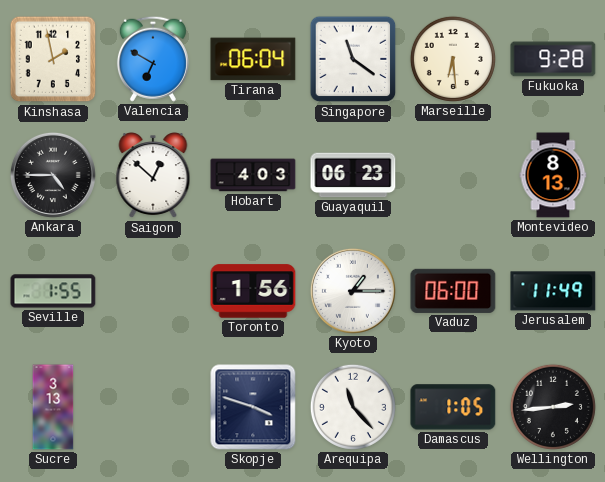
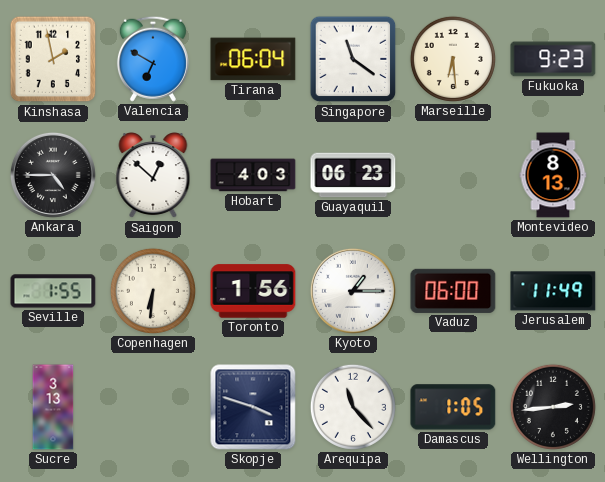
Fukuoka: 9:28 -> 9:23
Copenhagen: none -> 6:31
